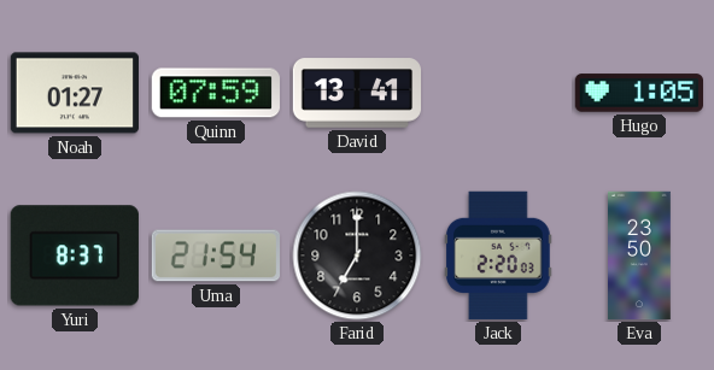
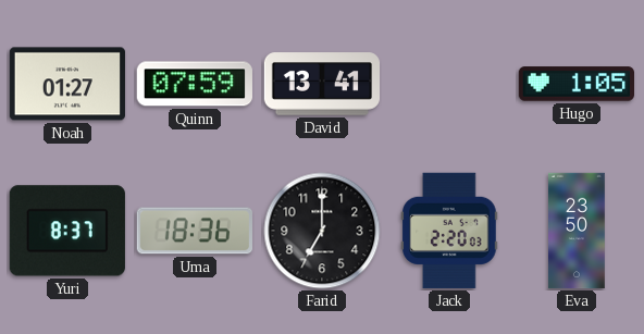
Uma: 21:54 -> 18:36
